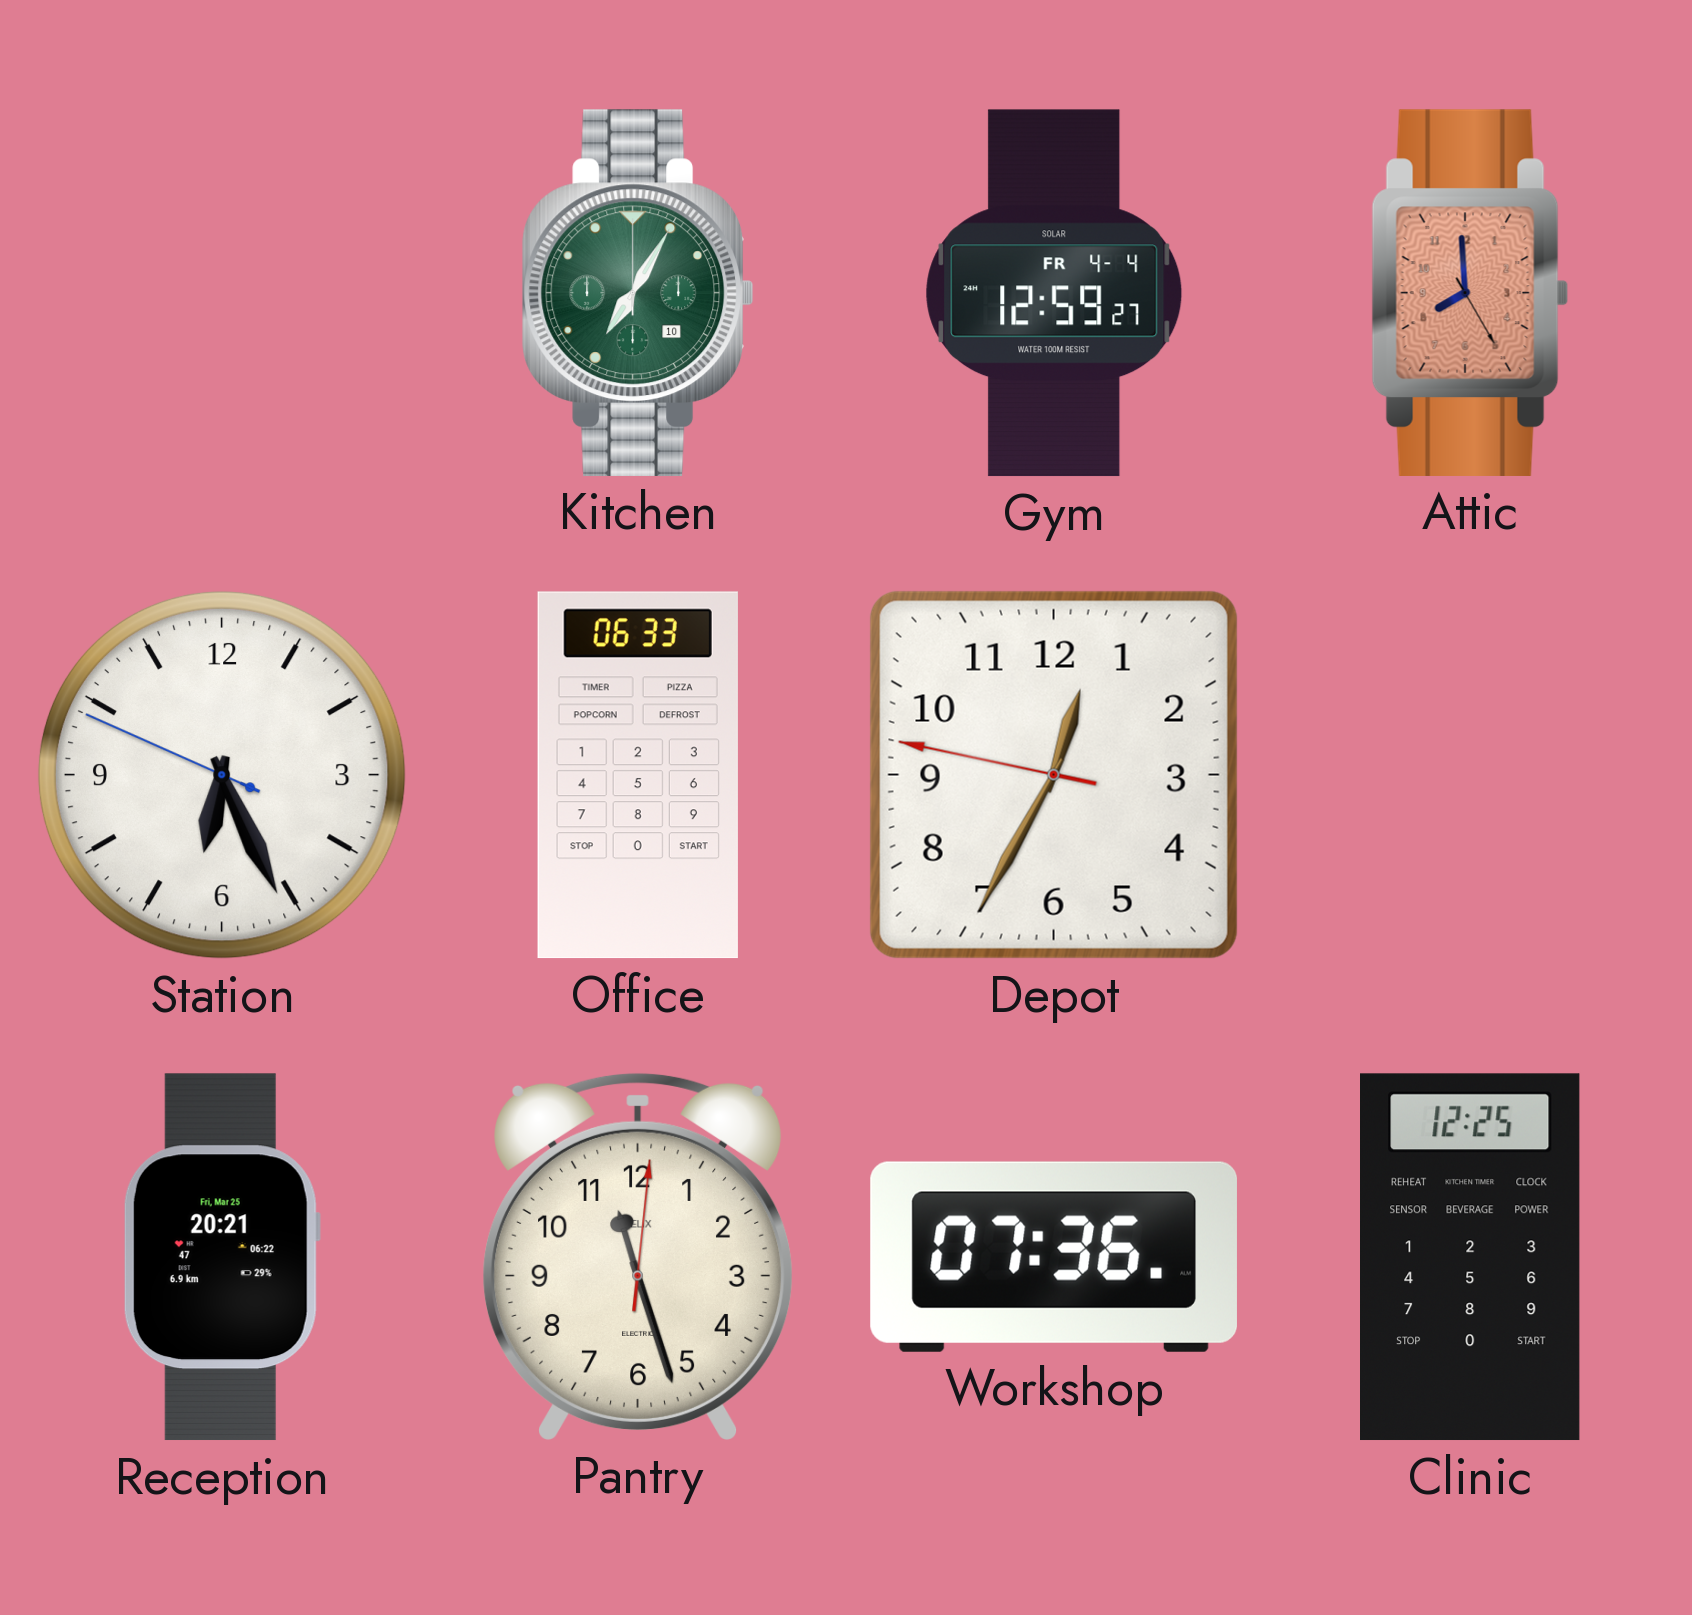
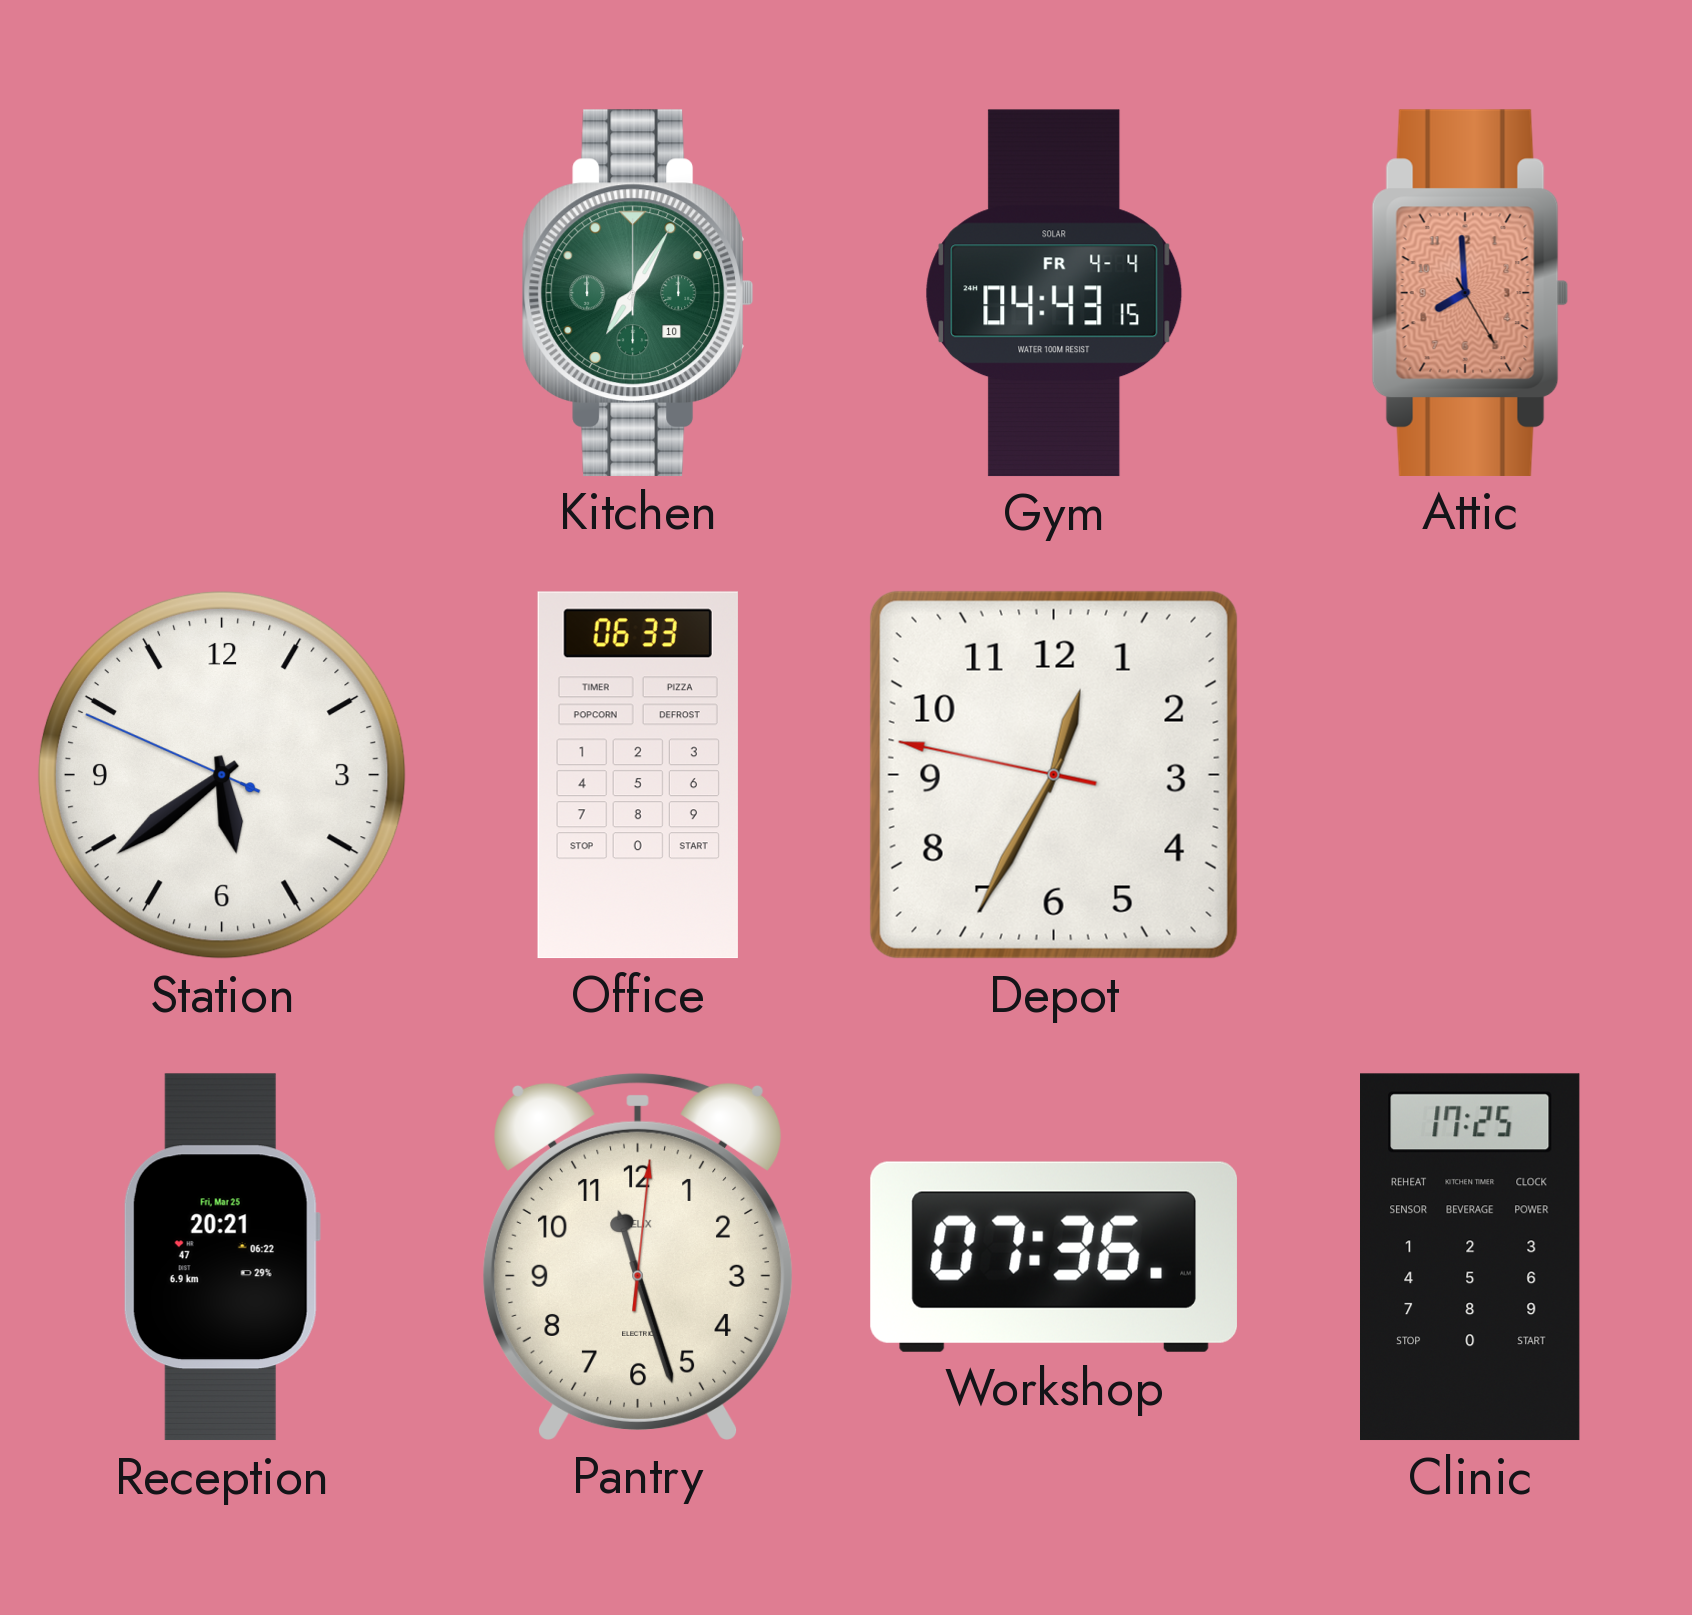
Gym: 12:59 -> 04:43
Station: 6:25 -> 5:38
Clinic: 12:25 -> 17:25
